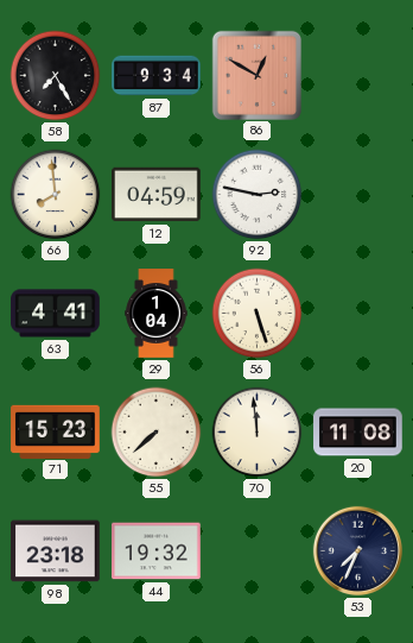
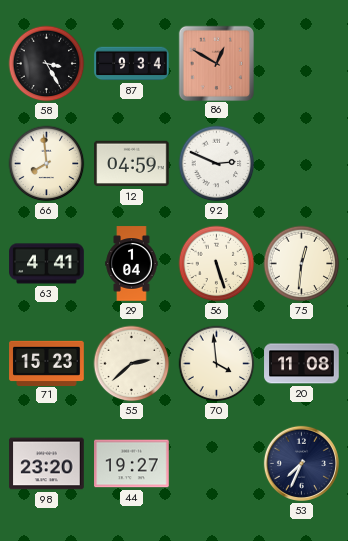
58: 7:25 -> 3:25
92: 2:47 -> 2:49
75: none -> 12:31
55: 7:38 -> 2:38
70: 11:59 -> 3:59
98: 23:18 -> 23:20
44: 19:32 -> 19:27
